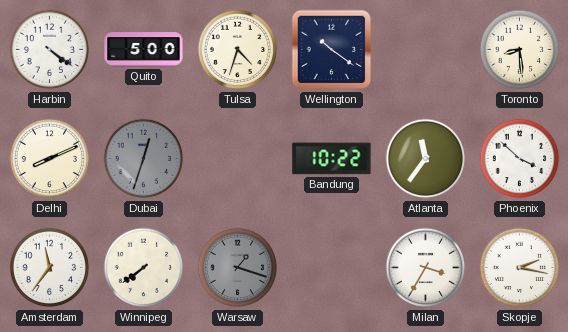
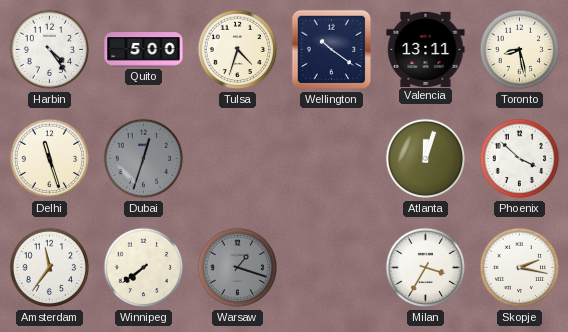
Harbin: 4:21 -> 4:24
Valencia: none -> 13:11
Toronto: 8:29 -> 8:28
Delhi: 8:11 -> 11:27
Bandung: 10:22 -> none
Atlanta: 11:36 -> 12:03
